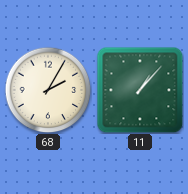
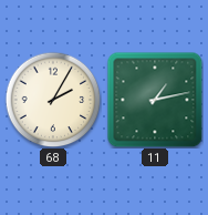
11: 1:07 -> 1:13
